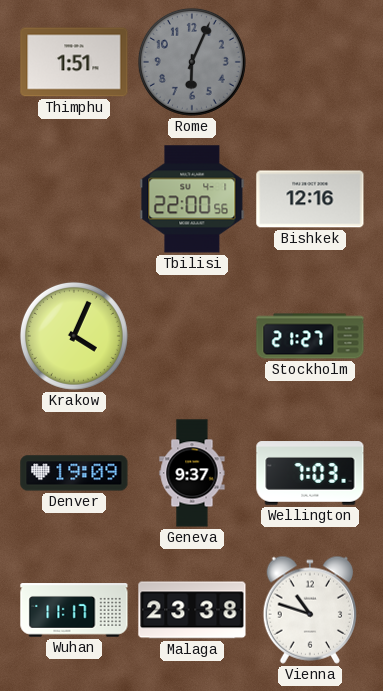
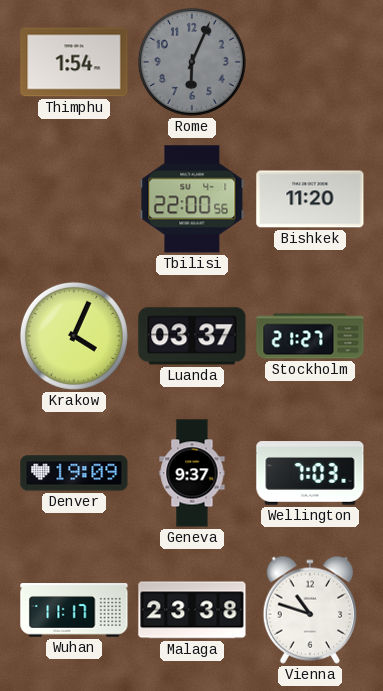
Thimphu: 1:51 -> 1:54
Bishkek: 12:16 -> 11:20
Luanda: none -> 03:37
